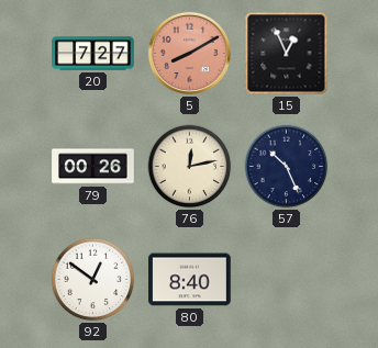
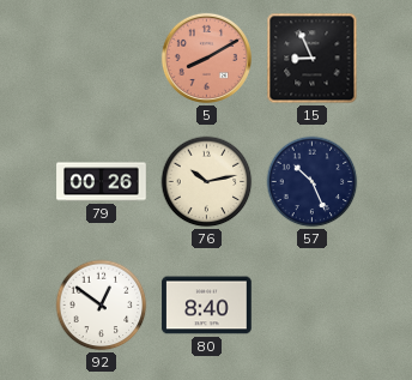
20: 7:27 -> none
15: 12:56 -> 8:56
76: 12:13 -> 10:13
